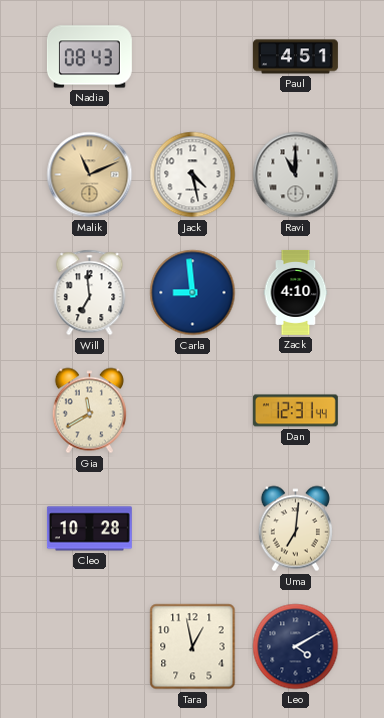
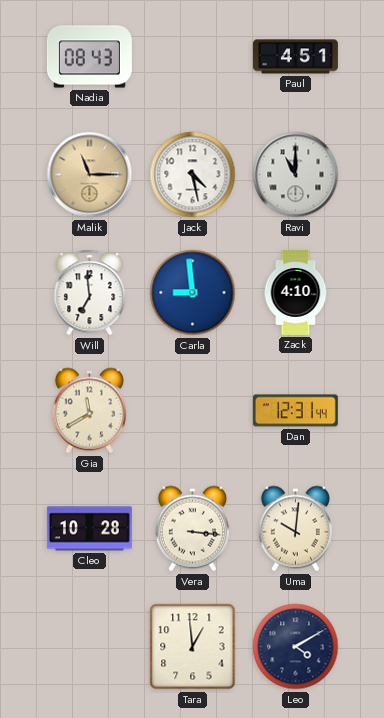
Malik: 11:11 -> 11:15
Vera: none -> 3:16
Uma: 7:01 -> 10:01
Tara: 12:58 -> 12:59
